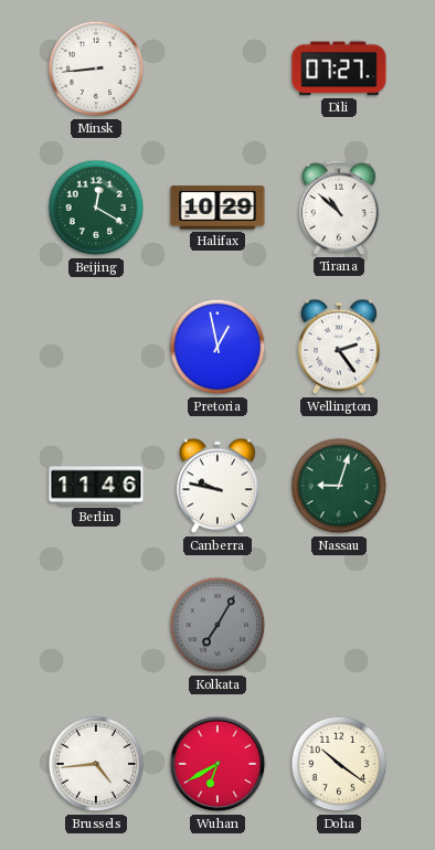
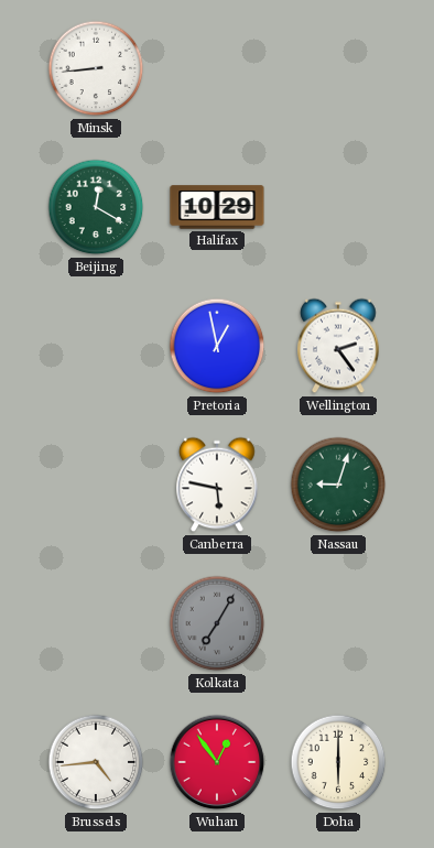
Dili: 07:27 -> none
Tirana: 10:52 -> none
Berlin: 11:46 -> none
Canberra: 9:47 -> 5:47
Wuhan: 6:40 -> 12:54
Doha: 10:21 -> 6:00
